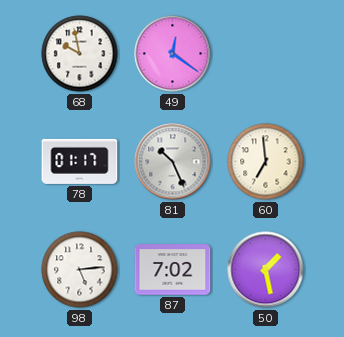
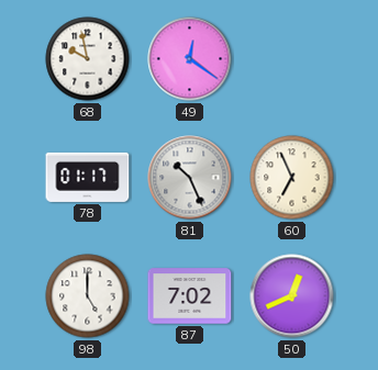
60: 6:59 -> 6:56
98: 5:14 -> 5:00
50: 1:28 -> 12:41
